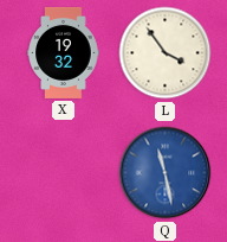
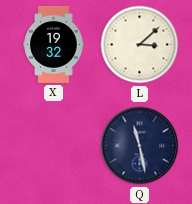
L: 3:54 -> 3:08
Q dial: blue -> navy
